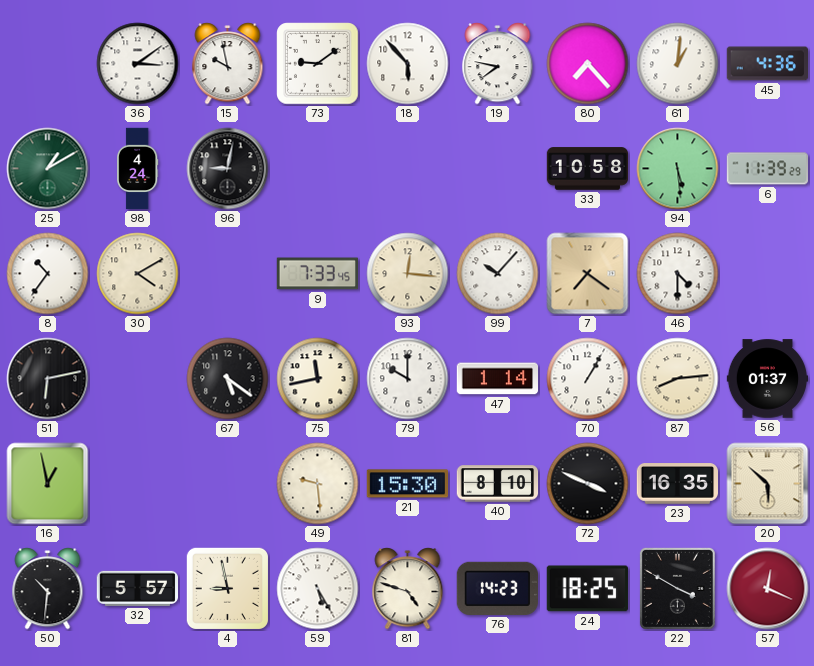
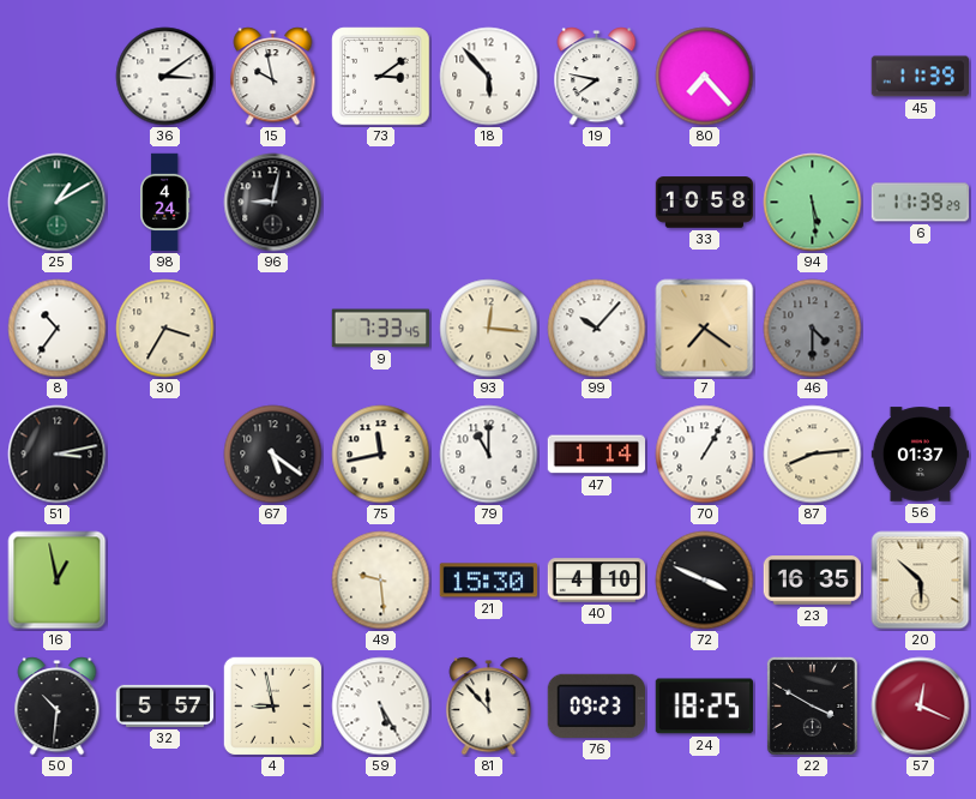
73: 9:09 -> 3:09
61: 1:01 -> none
45: 4:36 -> 11:39
30: 4:10 -> 3:35
46 dial: white -> grey
51: 6:13 -> 3:13
79: 10:00 -> 11:00
40: 8:10 -> 4:10
81: 4:48 -> 11:53
76: 14:23 -> 09:23
